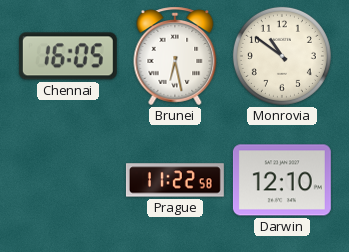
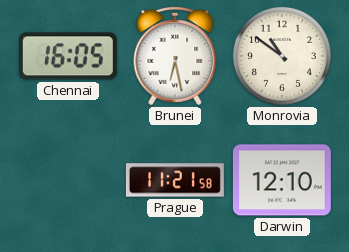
Prague: 11:22 -> 11:21
